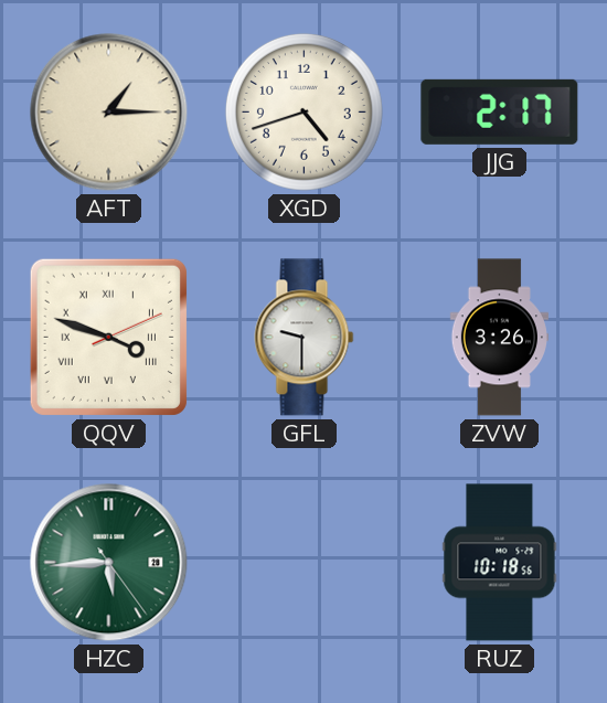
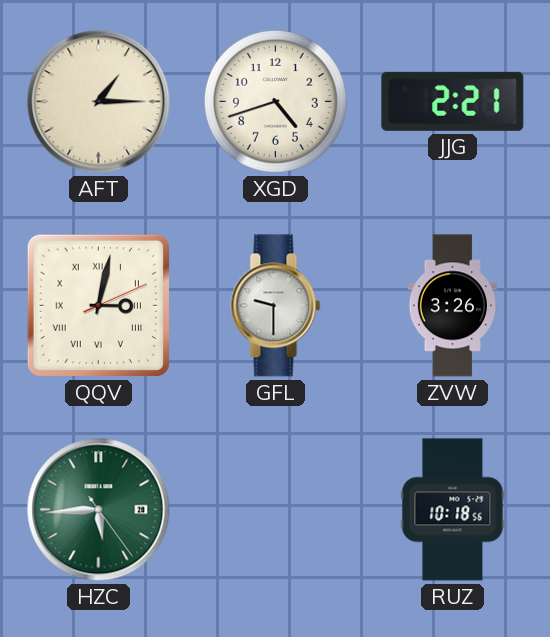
JJG: 2:17 -> 2:21
QQV: 3:48 -> 3:02
